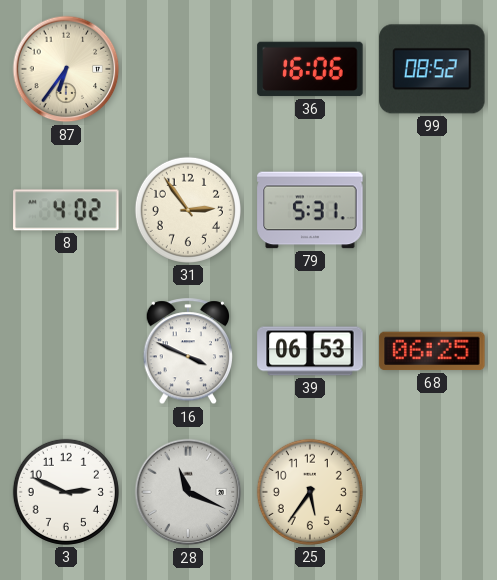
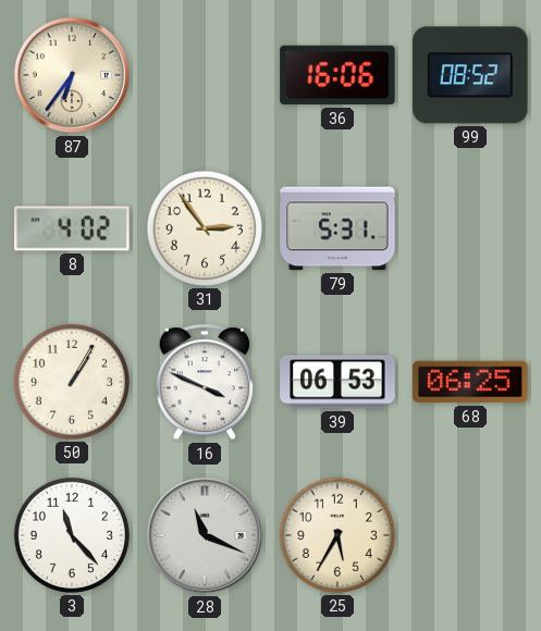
50: none -> 1:05
3: 2:49 -> 11:23
25: 5:36 -> 5:35
